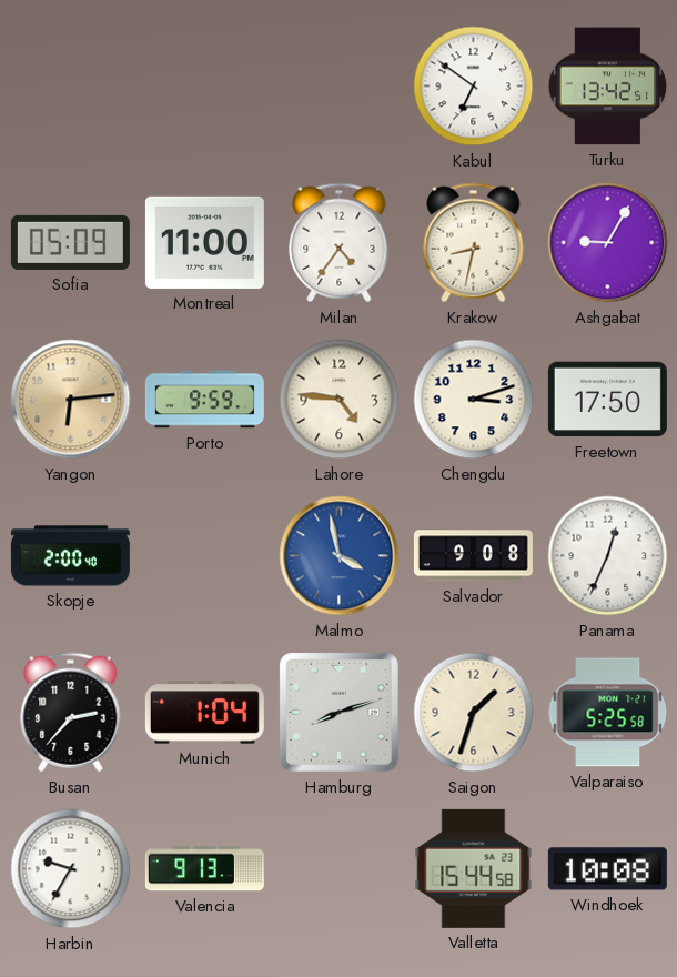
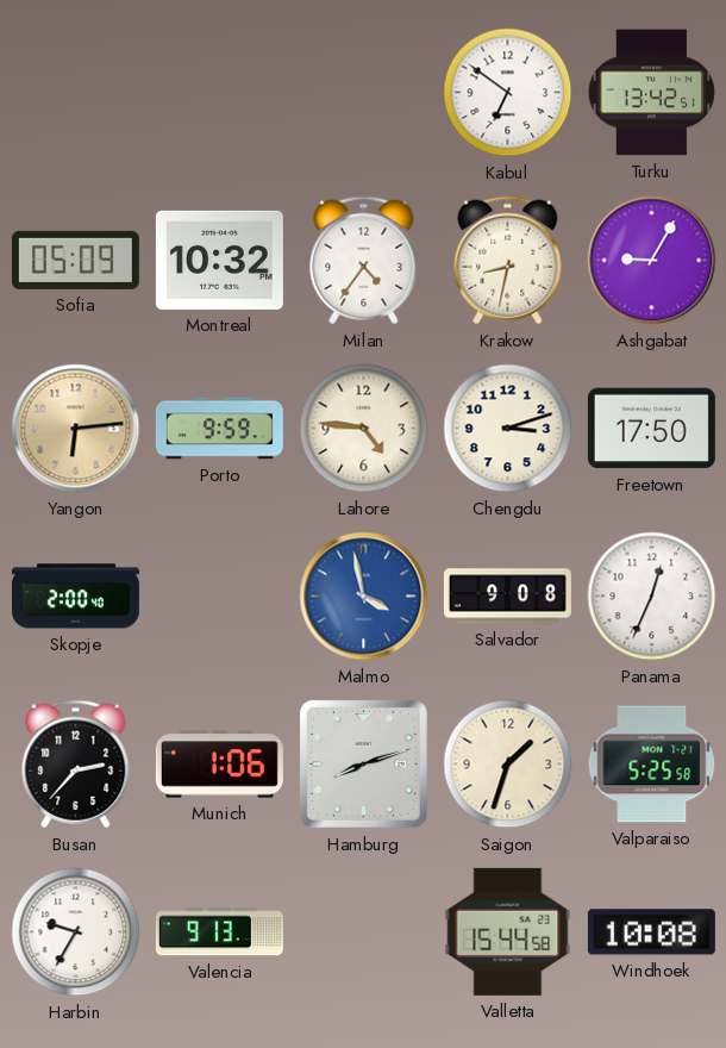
Montreal: 11:00 -> 10:32
Munich: 1:04 -> 1:06
